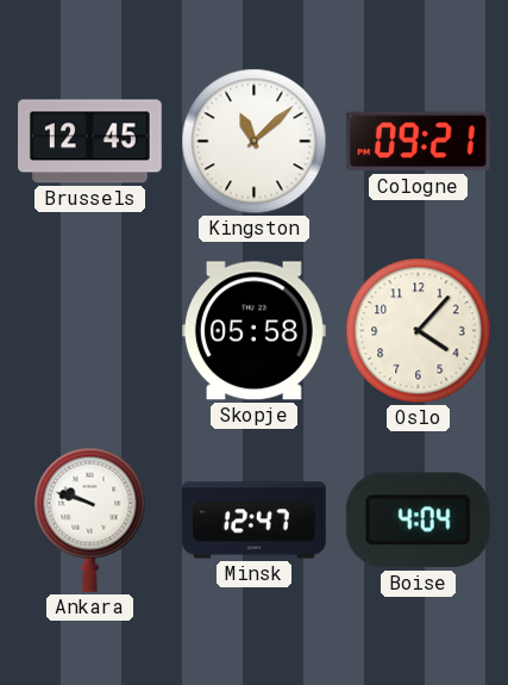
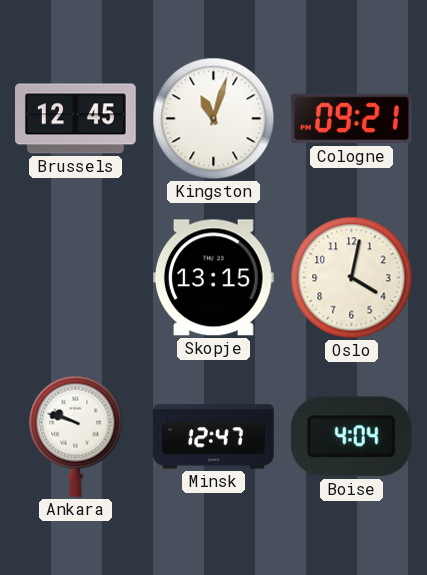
Kingston: 11:08 -> 11:03
Skopje: 05:58 -> 13:15
Oslo: 4:07 -> 4:02
